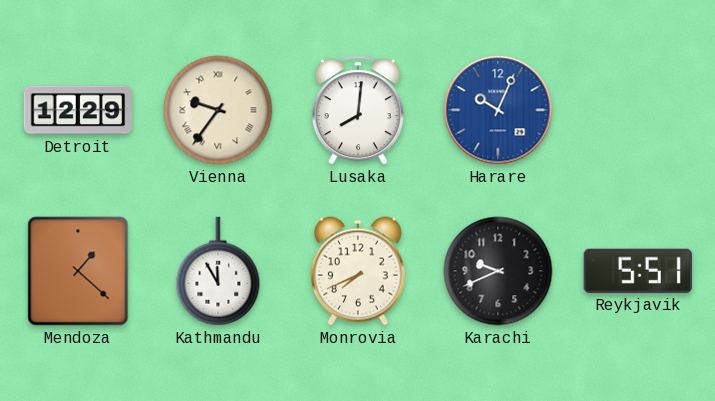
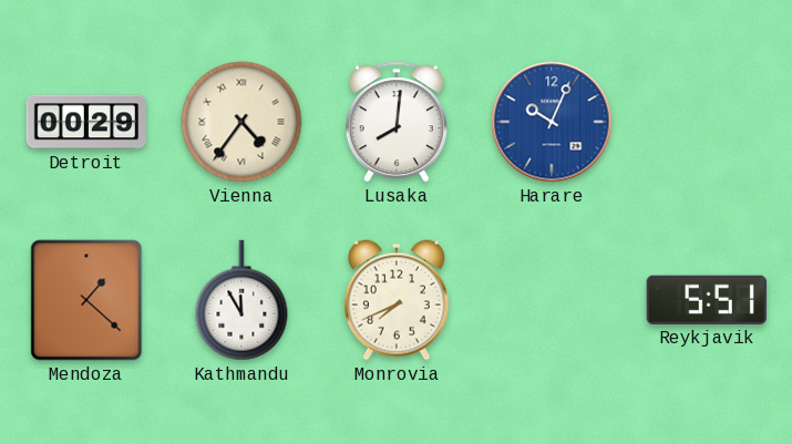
Detroit: 12:29 -> 00:29
Vienna: 9:36 -> 4:36
Karachi: 9:41 -> none
